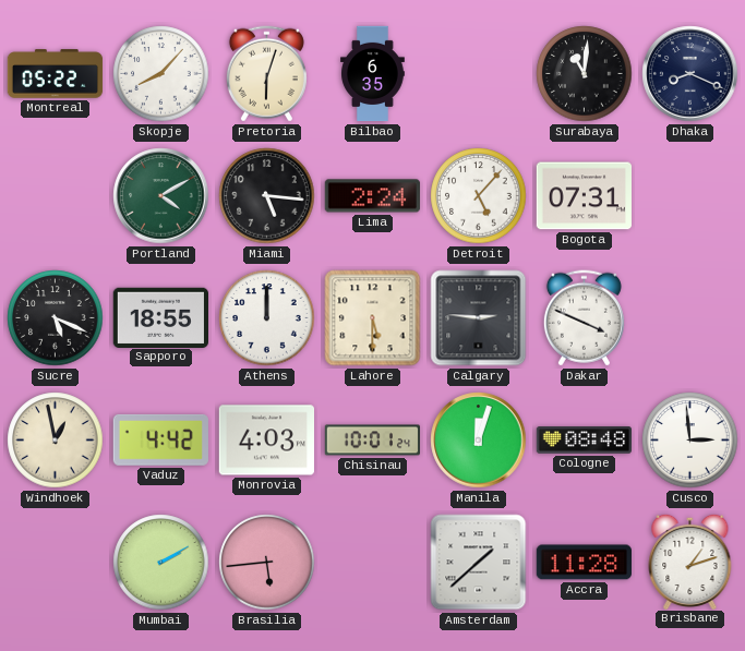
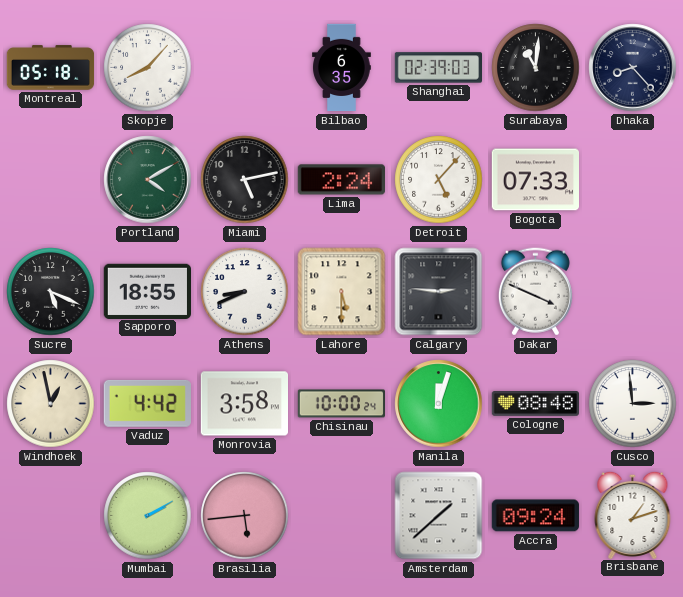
Montreal: 05:22 -> 05:18
Pretoria: 6:03 -> none
Shanghai: none -> 02:39
Dhaka: 8:19 -> 8:23
Miami: 5:16 -> 5:13
Bogota: 07:31 -> 07:33
Athens: 12:00 -> 8:41
Monrovia: 4:03 -> 3:58
Chisinau: 10:01 -> 10:00
Accra: 11:28 -> 09:24
